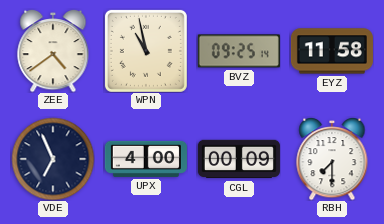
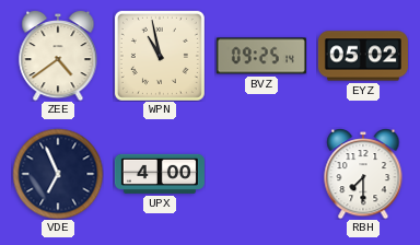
EYZ: 11:58 -> 05:02
CGL: 00:09 -> none
